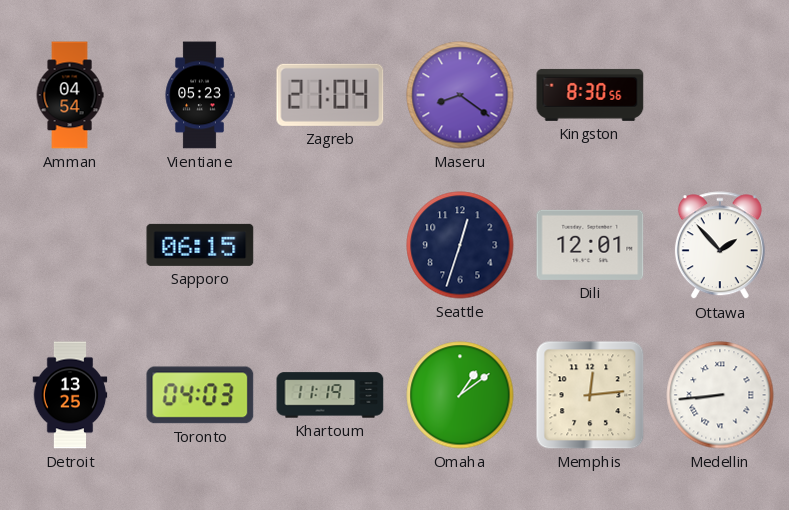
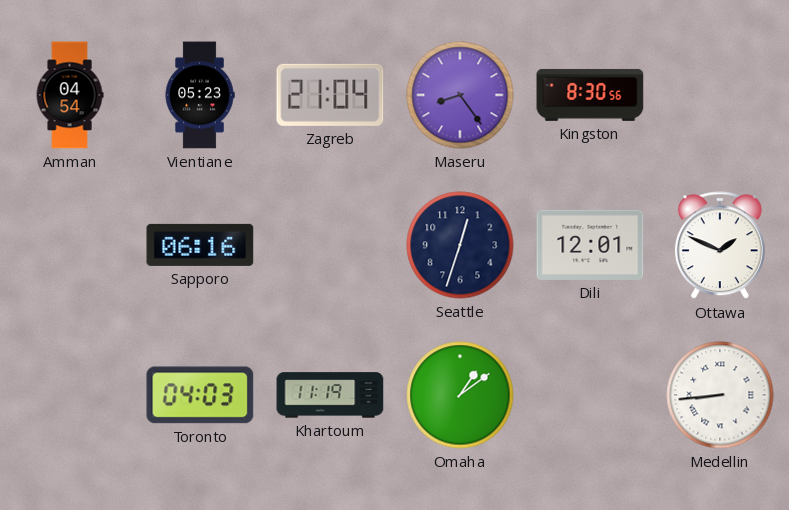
Maseru: 8:21 -> 8:24
Sapporo: 06:15 -> 06:16
Ottawa: 1:53 -> 1:49
Detroit: 13:25 -> none
Memphis: 12:14 -> none
